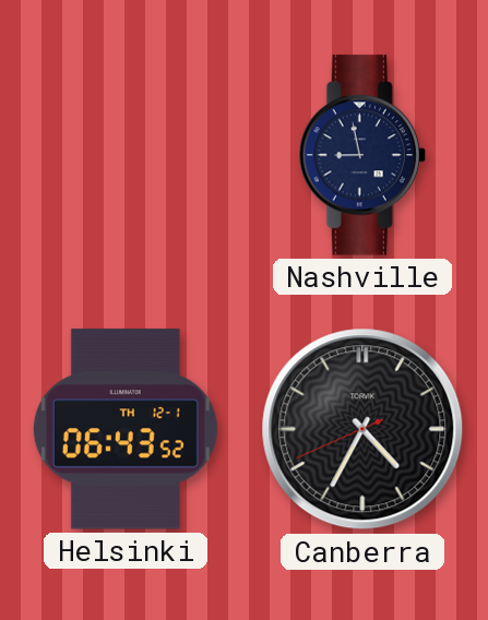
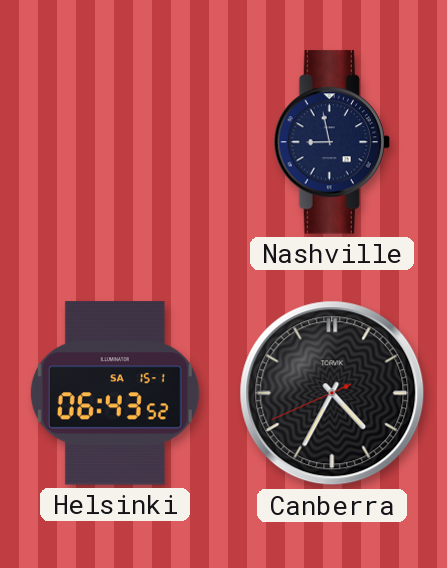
Helsinki date: TH 12-1 -> SA 15-1
